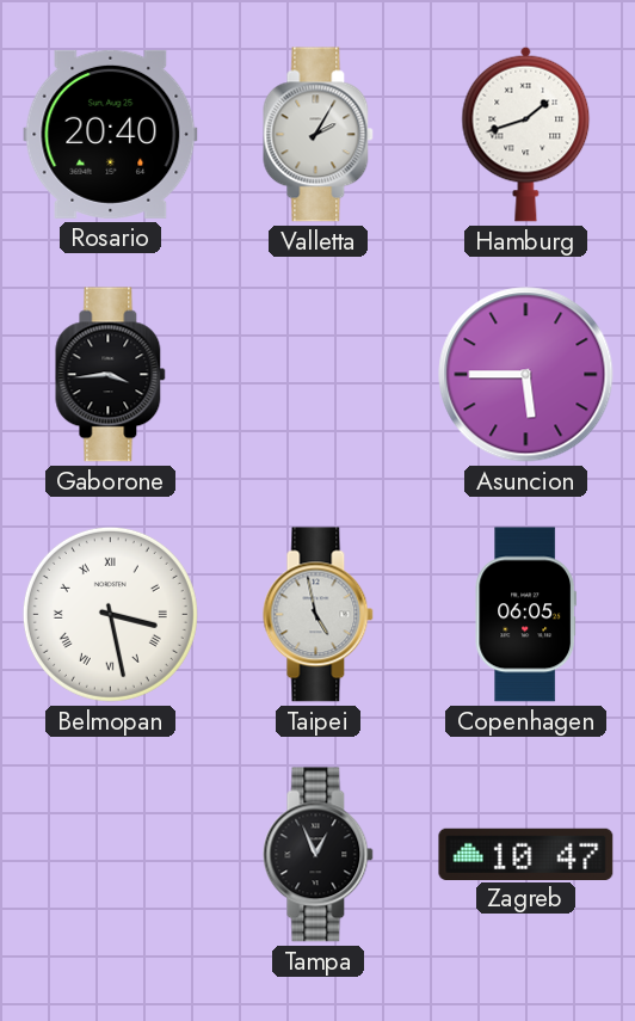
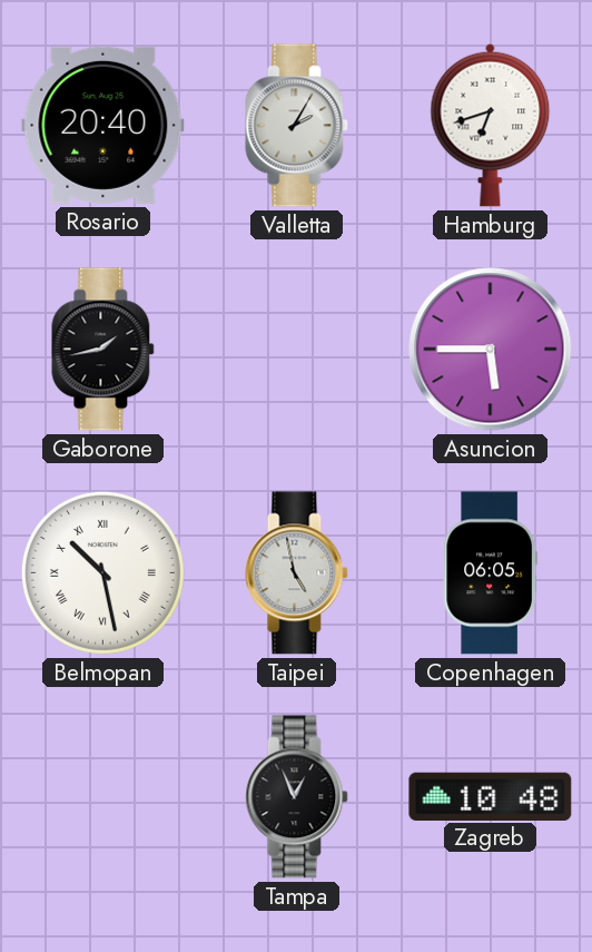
Hamburg: 1:42 -> 6:42
Gaborone: 3:44 -> 1:43
Belmopan: 3:28 -> 10:28
Zagreb: 10:47 -> 10:48
